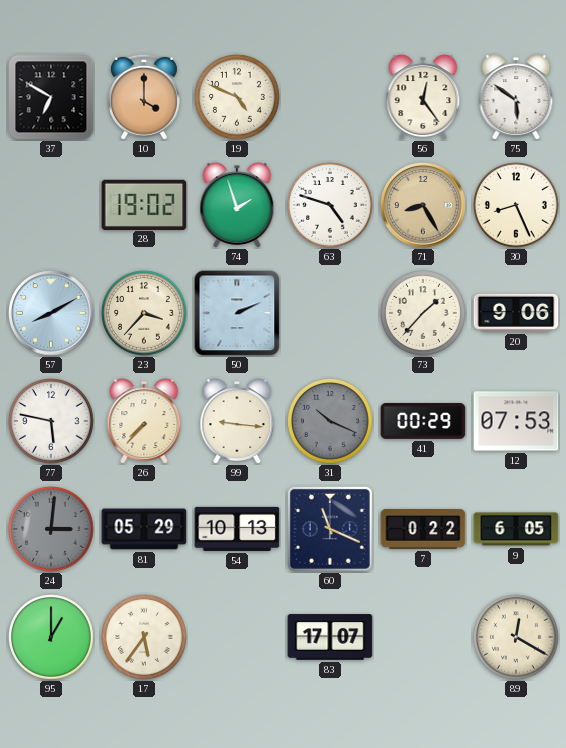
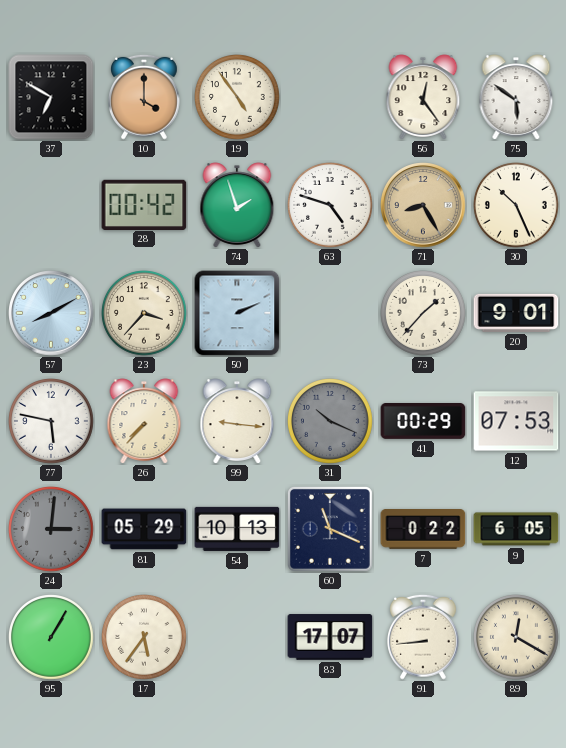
19: 4:49 -> 4:54
28: 19:02 -> 00:42
30: 8:26 -> 10:26
20: 9:06 -> 9:01
95: 1:00 -> 1:05
91: none -> 8:44
